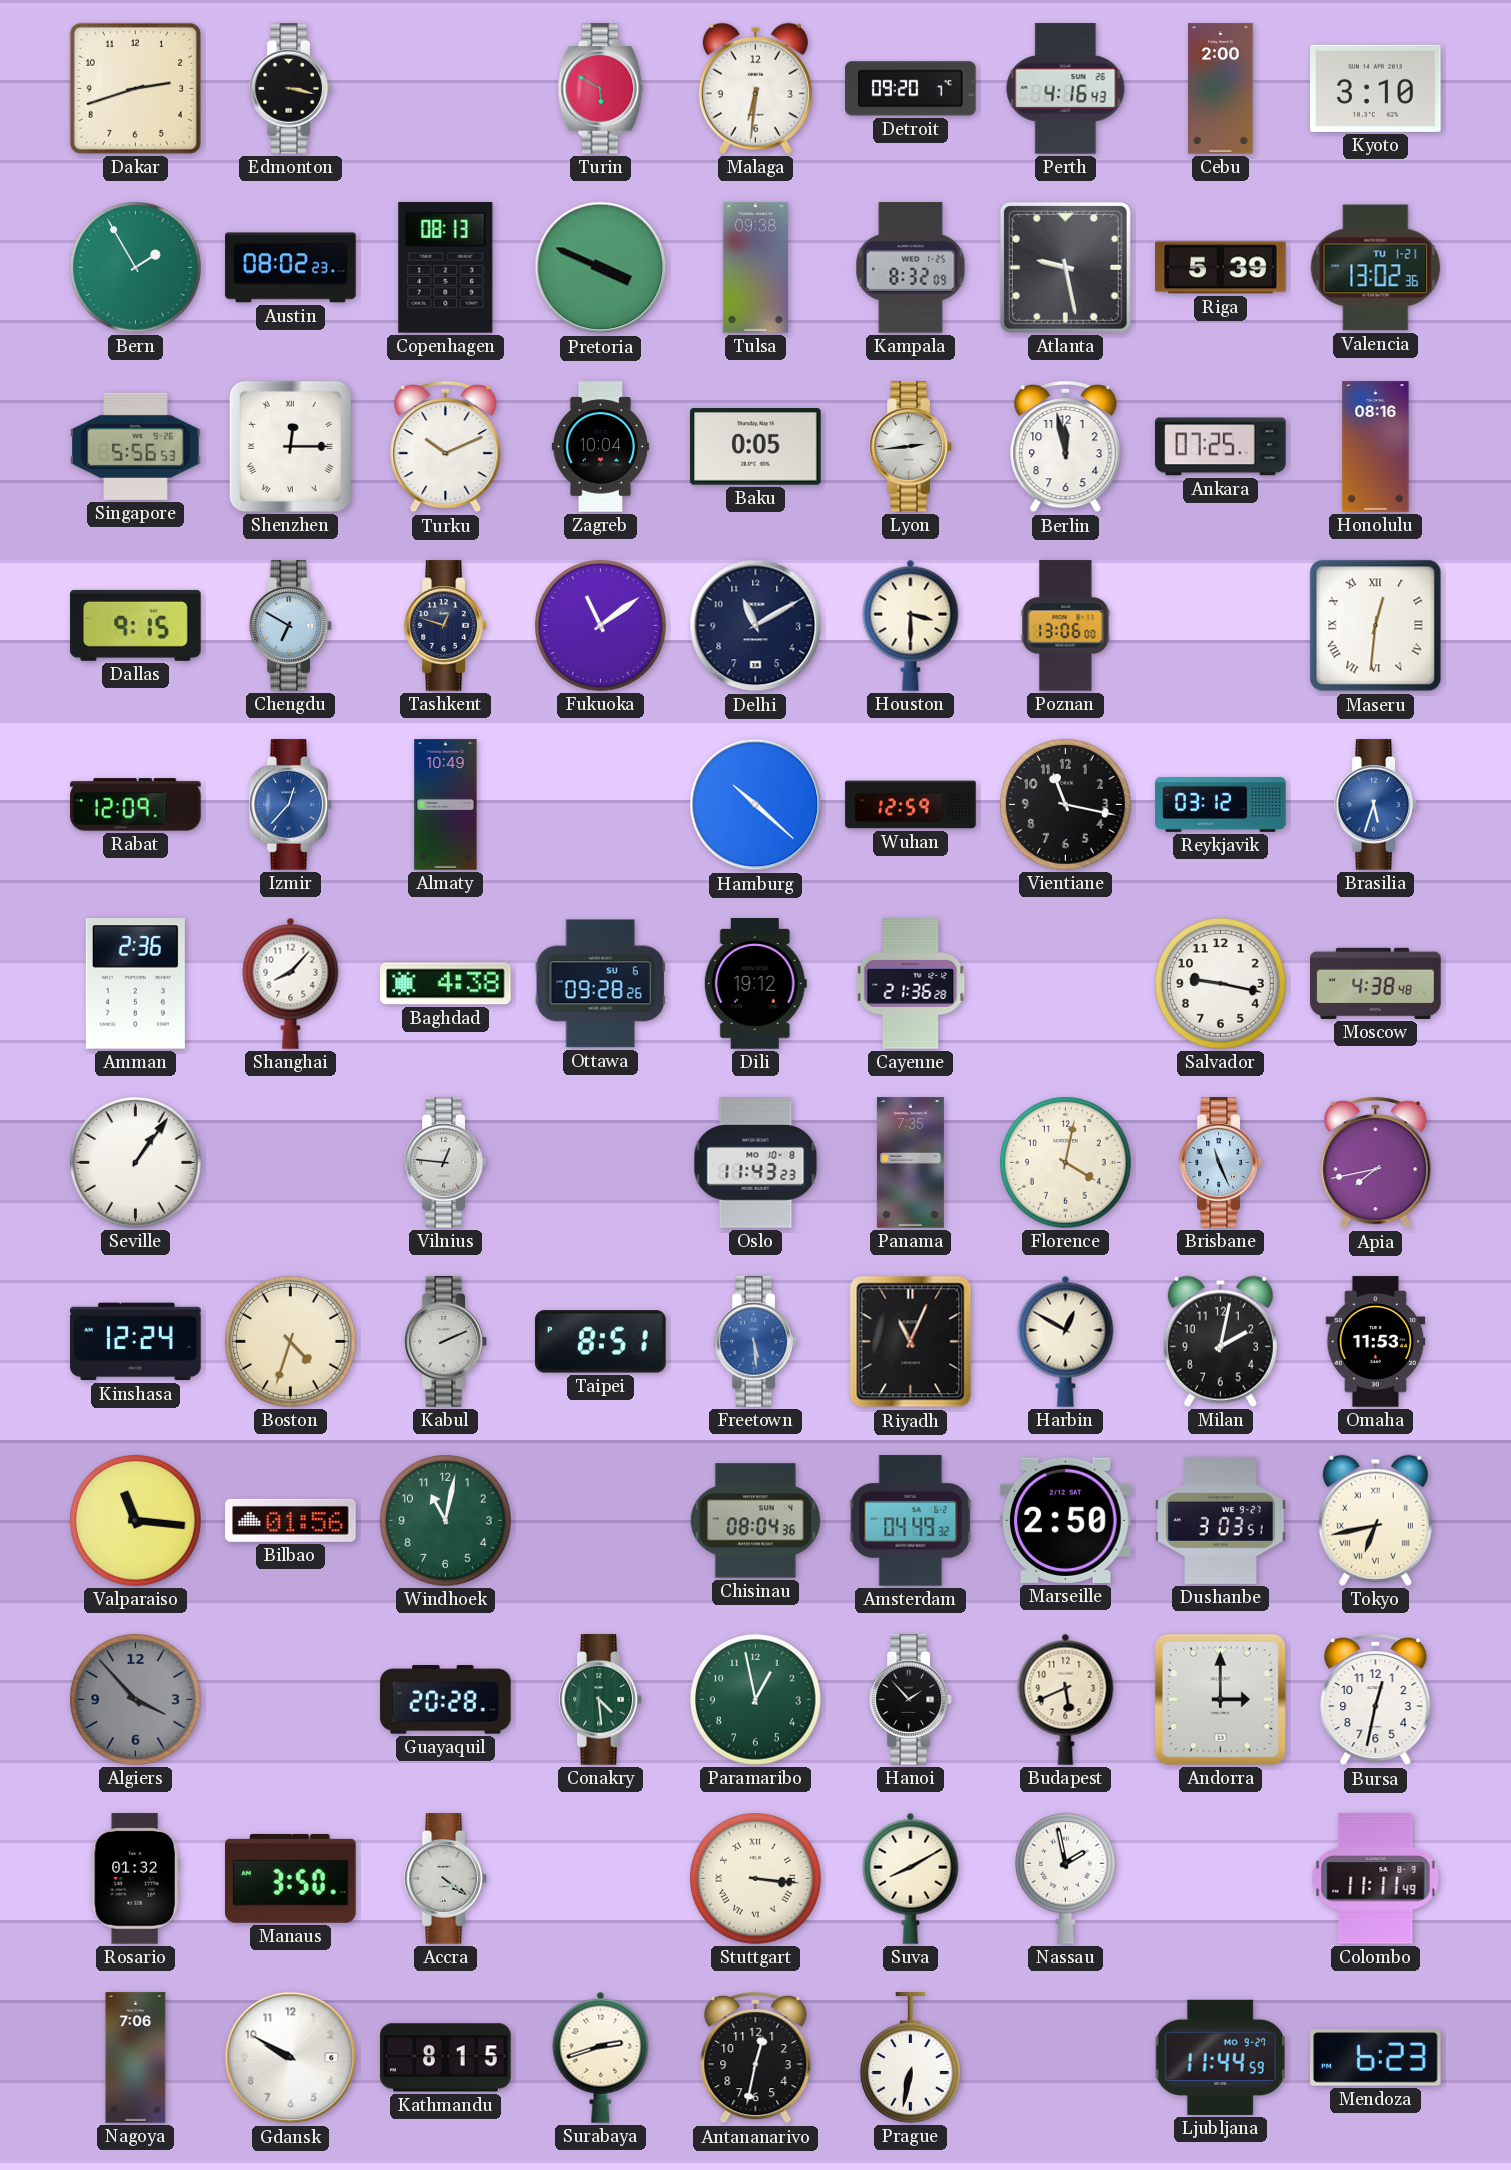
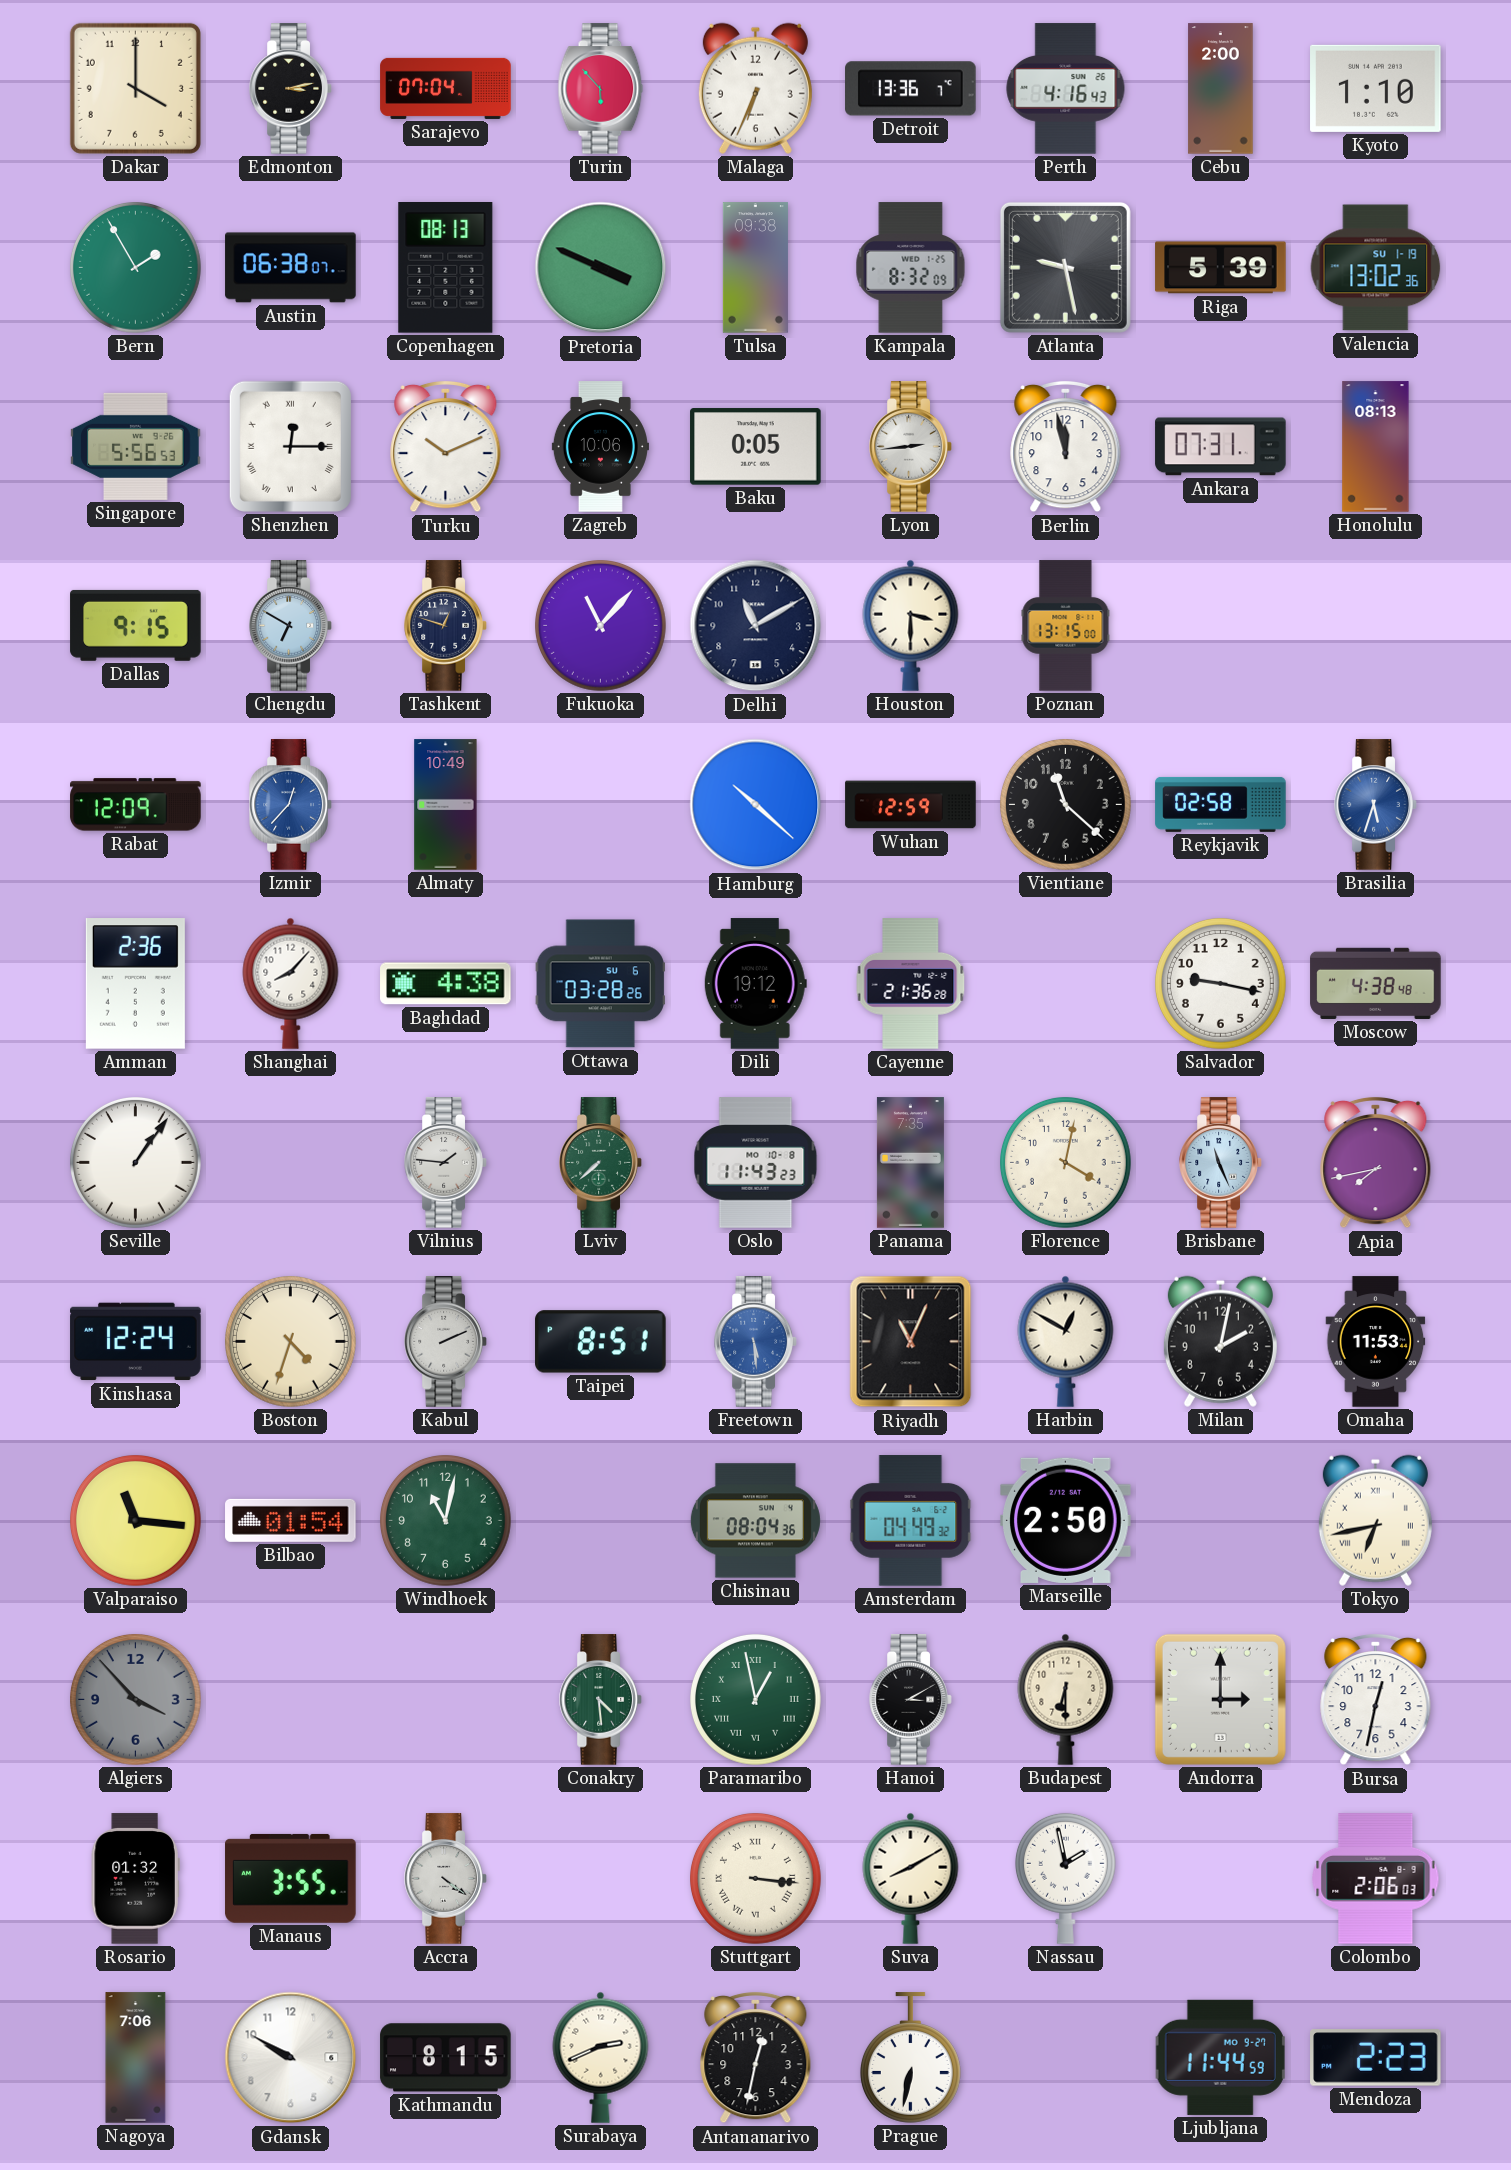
Dakar: 2:42 -> 4:00
Edmonton: 3:17 -> 3:13
Sarajevo: none -> 07:04
Turin: 5:50 -> 5:53
Malaga: 6:31 -> 6:34
Detroit: 09:20 -> 13:36
Kyoto: 3:10 -> 1:10
Austin: 08:02 -> 06:38
Valencia date: TU 1-21 -> SU 1-19
Zagreb: 10:04 -> 10:06
Ankara: 07:25 -> 07:31
Honolulu: 08:16 -> 08:13
Fukuoka: 11:09 -> 11:07
Poznan: 13:06 -> 13:15
Maseru: 12:31 -> none
Vientiane: 11:17 -> 11:22
Reykjavik: 03:12 -> 02:58
Ottawa: 09:28 -> 03:28
Vilnius: 12:46 -> 1:46
Lviv: none -> 7:38
Bilbao: 01:56 -> 01:54
Dushanbe: 3:03 -> none
Guayaquil: 20:28 -> none
Paramaribo numerals: Arabic -> Roman
Hanoi: 1:53 -> 3:10
Budapest: 5:41 -> 6:30
Manaus: 3:50 -> 3:55
Colombo: 11:11 -> 2:06
Surabaya: 2:42 -> 2:41
Mendoza: 6:23 -> 2:23
